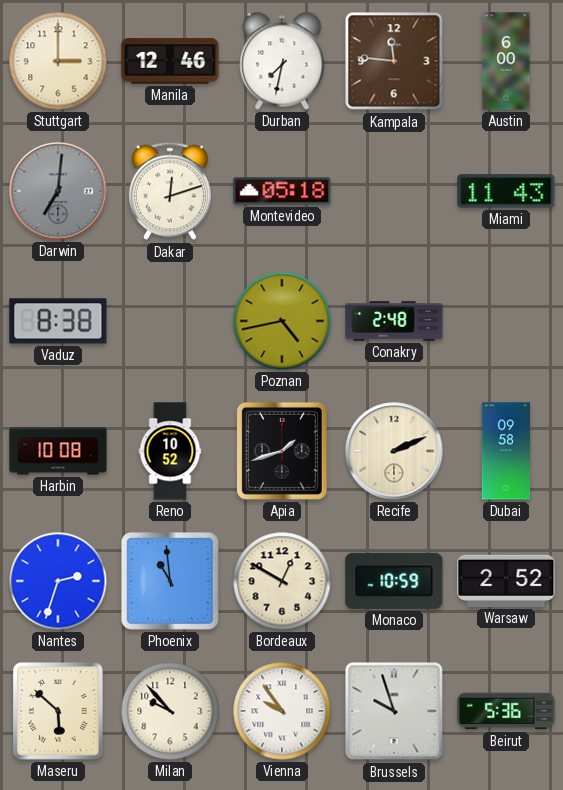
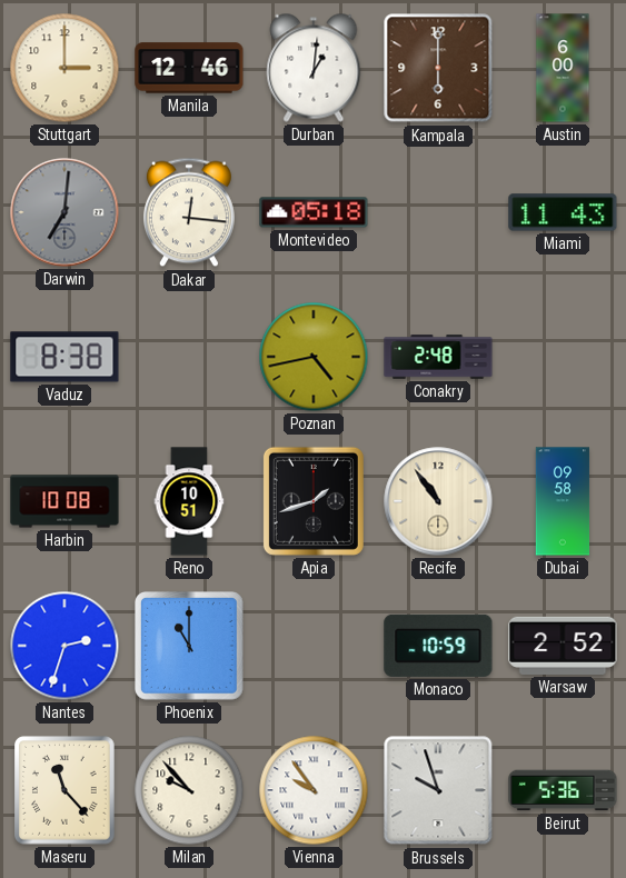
Durban: 7:32 -> 1:01
Kampala: 11:46 -> 6:00
Dakar: 12:12 -> 12:16
Reno: 10:52 -> 10:51
Recife: 2:11 -> 10:54
Phoenix: 10:59 -> 11:00
Bordeaux: 12:50 -> none
Maseru: 5:52 -> 11:23
